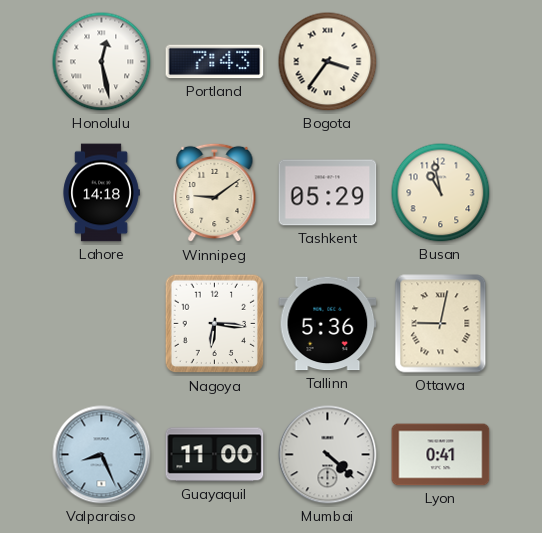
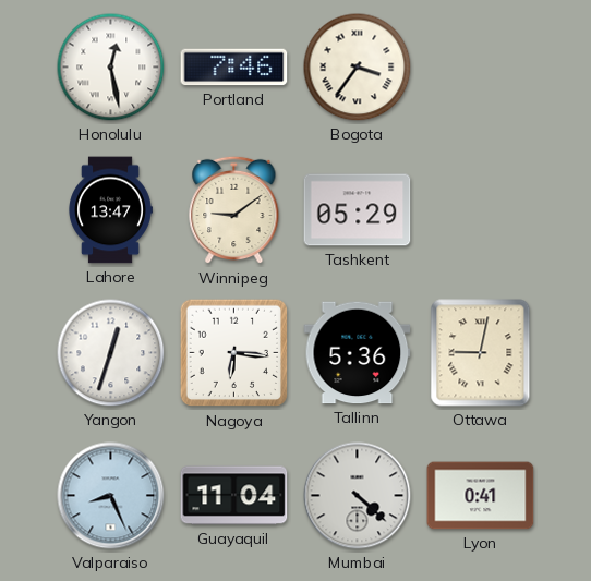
Portland: 7:43 -> 7:46
Lahore: 14:18 -> 13:47
Busan: 10:58 -> none
Yangon: none -> 12:33
Guayaquil: 11:00 -> 11:04
